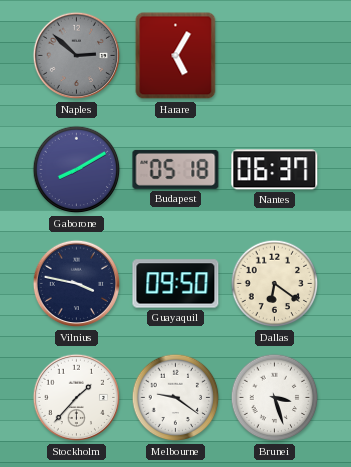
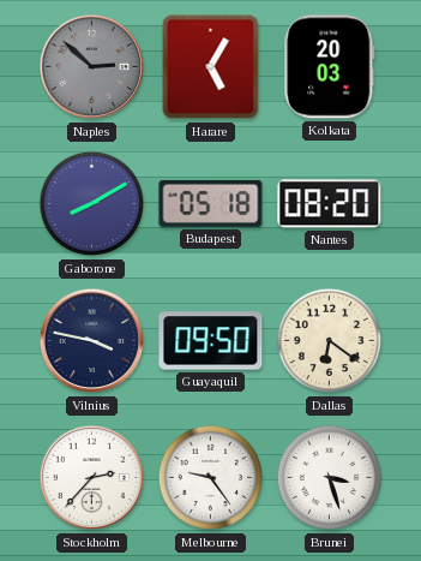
Kolkata: none -> 20:03
Nantes: 06:37 -> 08:20
Stockholm: 1:37 -> 2:37
Melbourne: 9:21 -> 9:24
